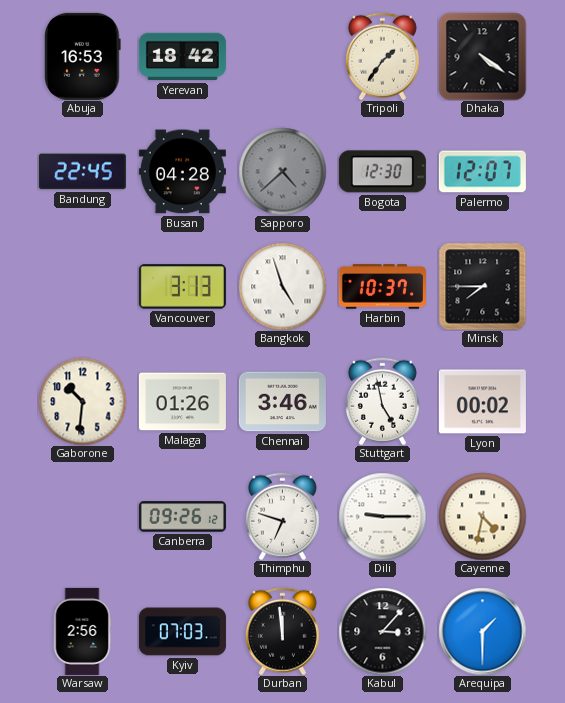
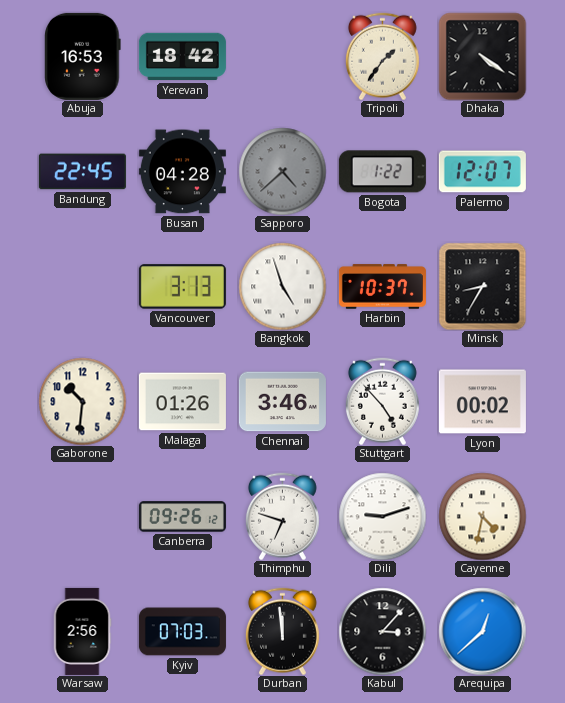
Bogota: 12:30 -> 1:22
Minsk: 7:45 -> 8:35
Stuttgart: 4:58 -> 4:53
Dili: 9:15 -> 9:12
Arequipa: 1:30 -> 12:38
